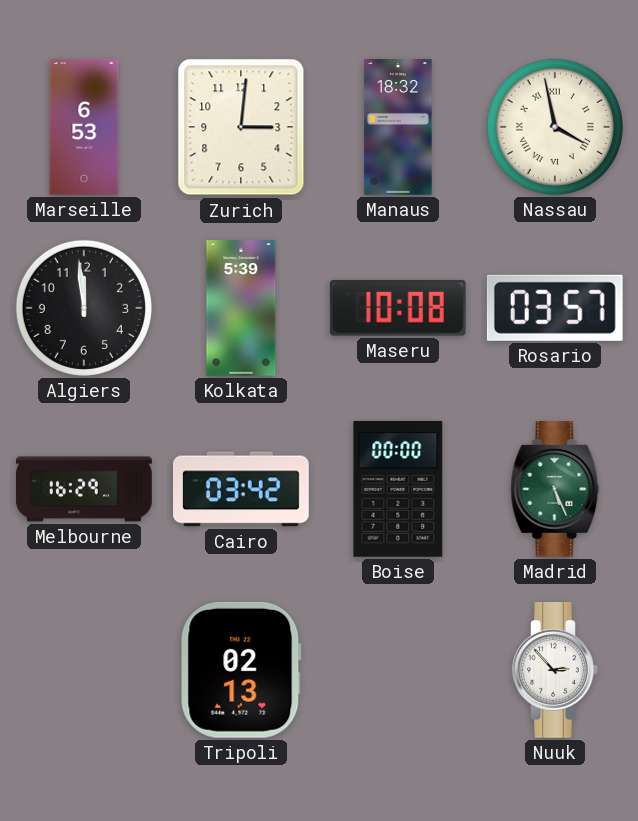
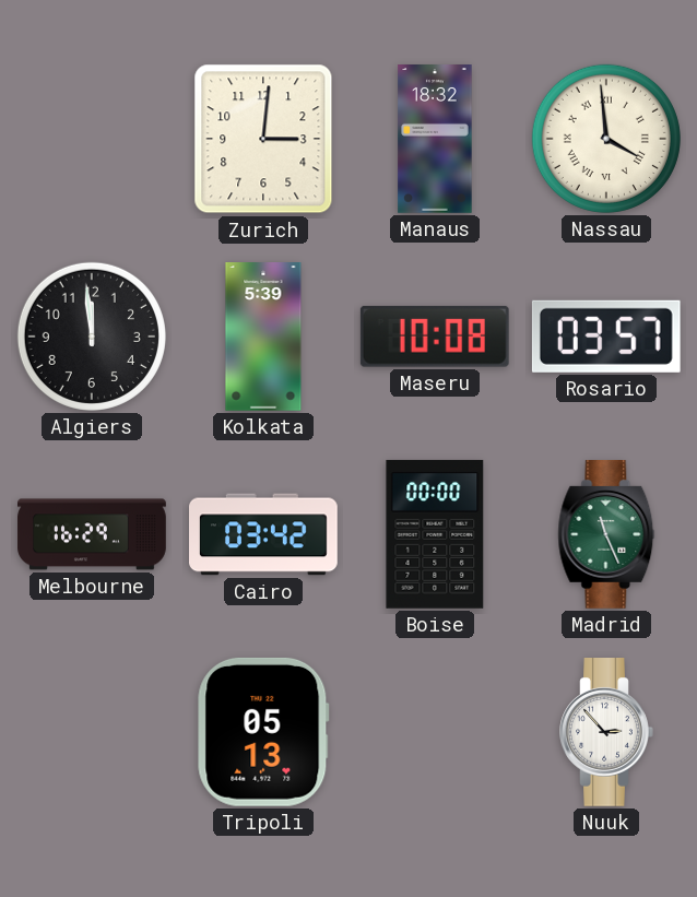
Marseille: 6:53 -> none
Nassau: 3:58 -> 3:59
Madrid: 5:26 -> 11:26
Tripoli: 02:13 -> 05:13
